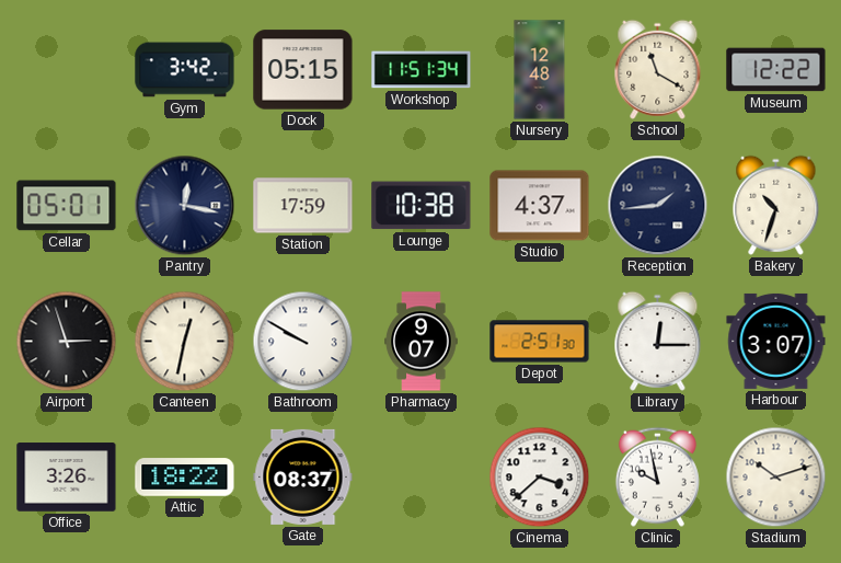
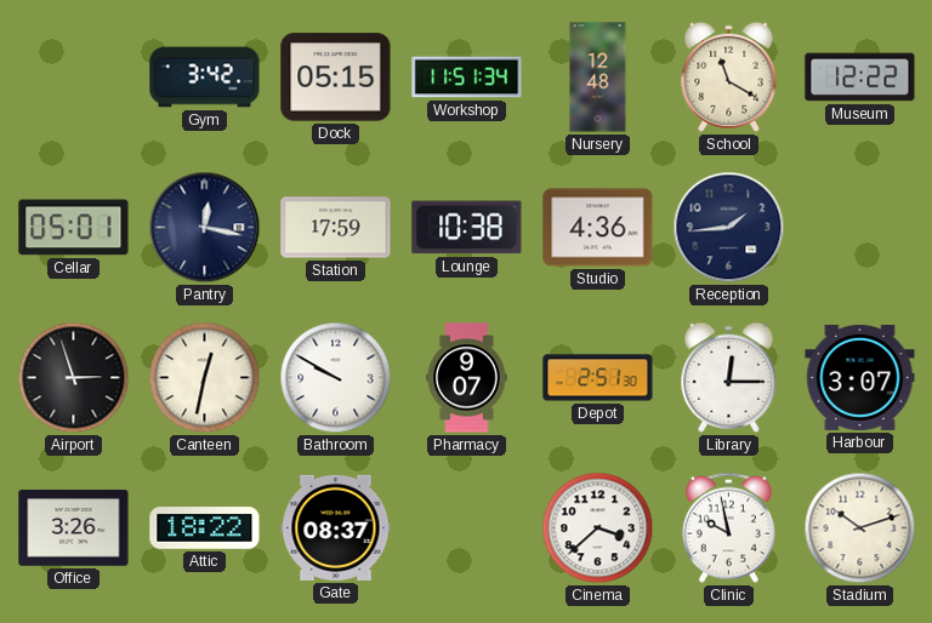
Studio: 4:37 -> 4:36
Bakery: 10:33 -> none
